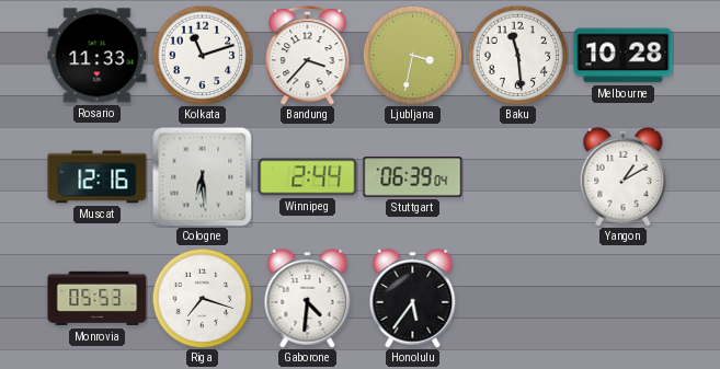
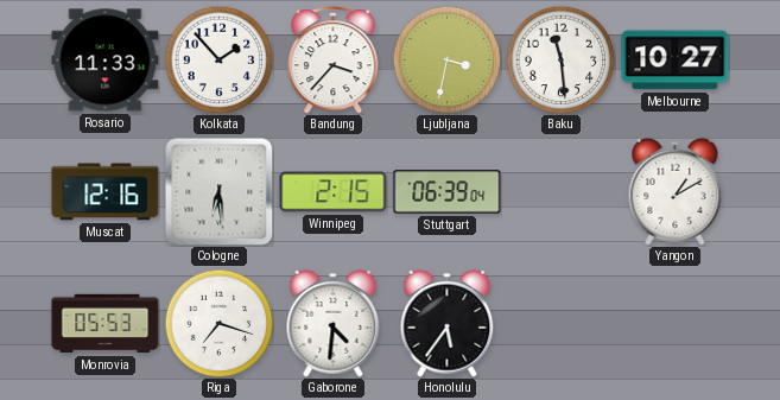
Kolkata: 11:12 -> 1:53
Melbourne: 10:28 -> 10:27
Winnipeg: 2:44 -> 2:15
